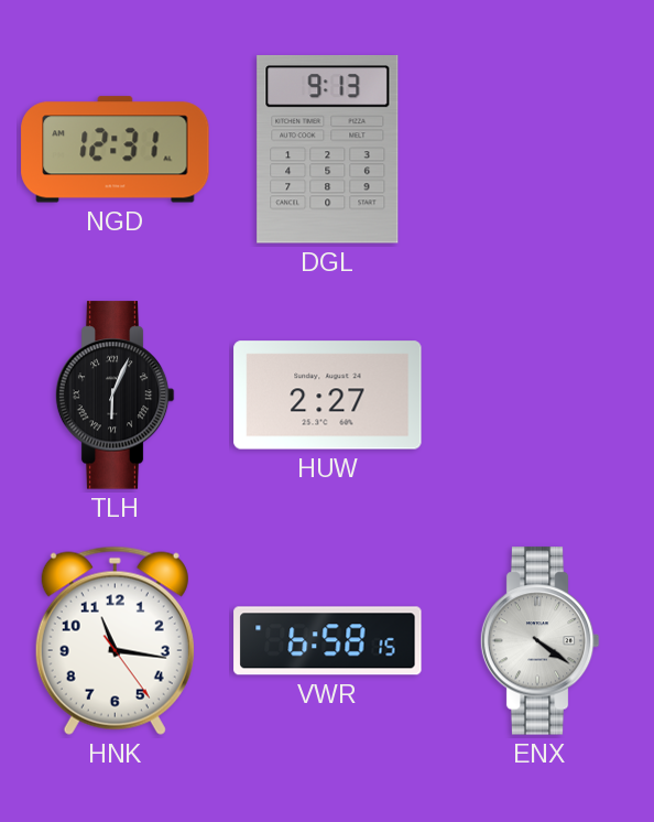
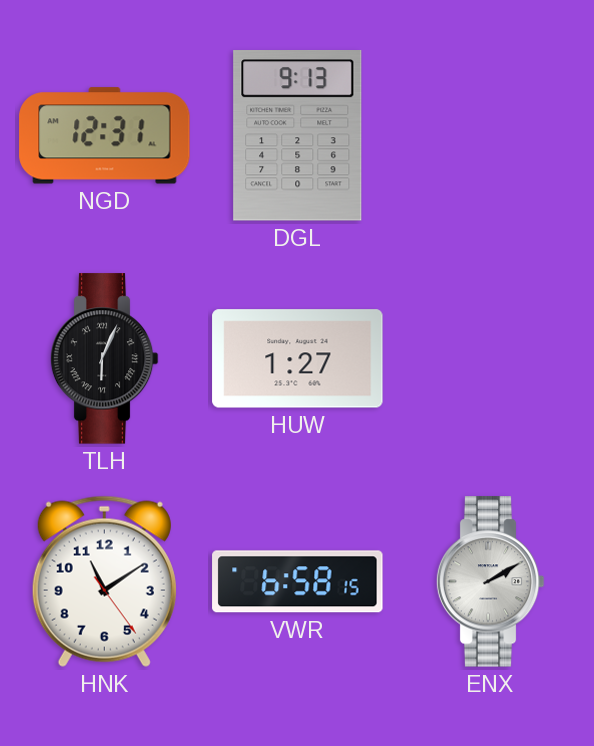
HUW: 2:27 -> 1:27
HNK: 11:16 -> 11:09
ENX: 4:21 -> 2:10
